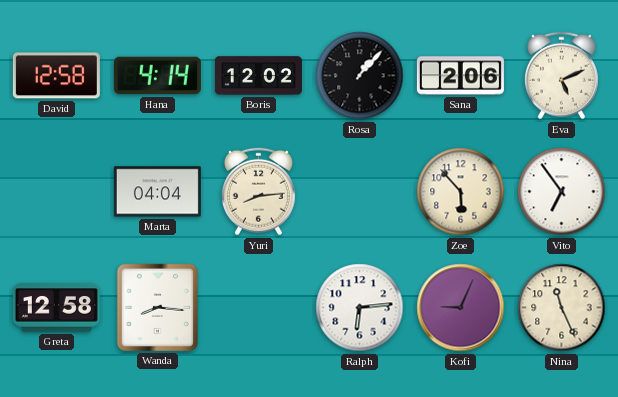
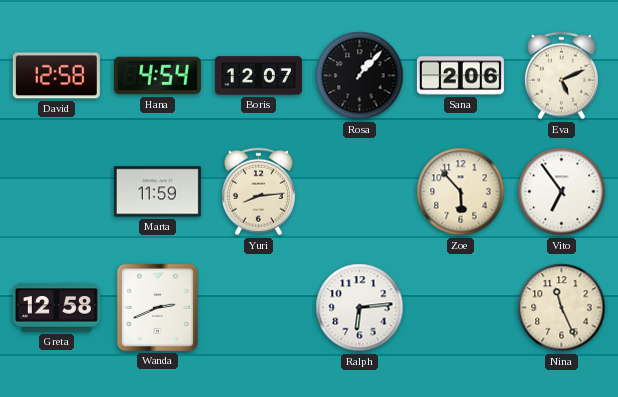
Hana: 4:14 -> 4:54
Boris: 12:02 -> 12:07
Marta: 04:04 -> 11:59
Wanda: 8:16 -> 2:41
Kofi: 9:04 -> none
